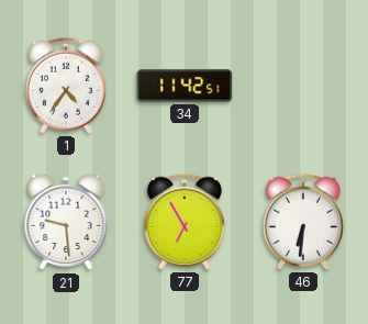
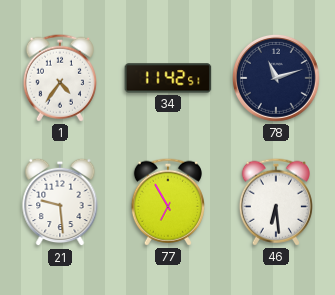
78: none -> 11:12
46: 6:31 -> 6:29
